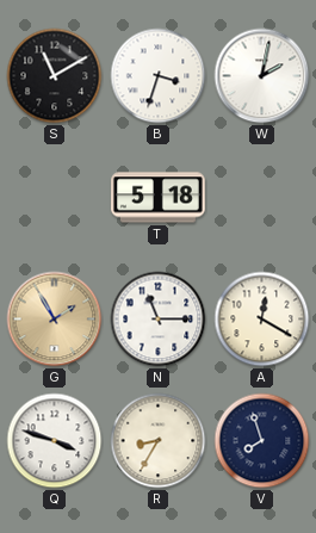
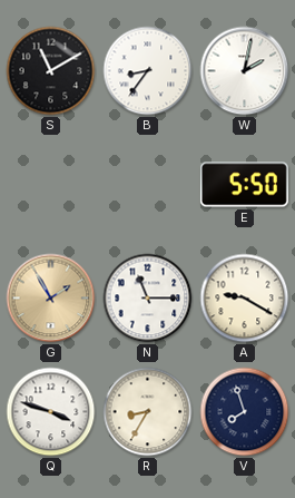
B: 3:33 -> 8:36
T: 5:18 -> none
E: none -> 5:50
A: 12:20 -> 9:20
